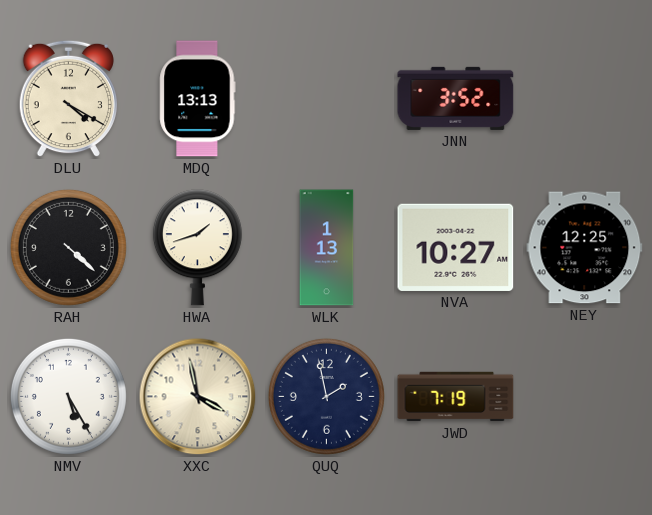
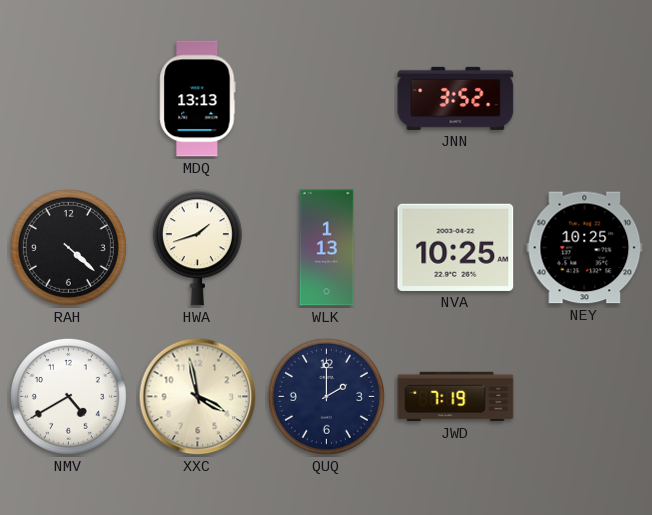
DLU: 4:20 -> none
NVA: 10:27 -> 10:25
NEY: 12:25 -> 10:25
NMV: 5:25 -> 4:40
QUQ: 1:58 -> 2:00
